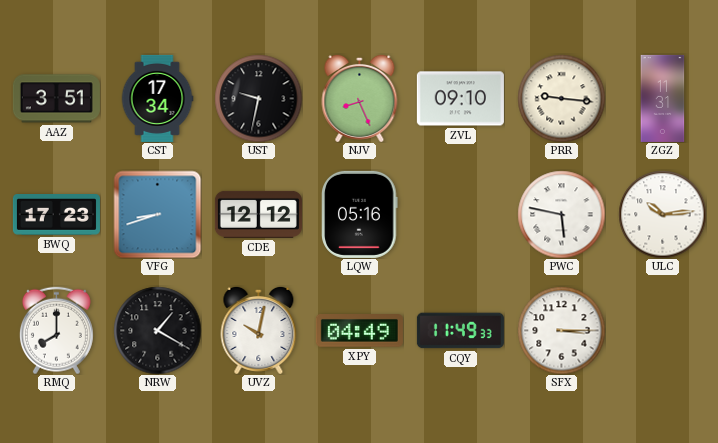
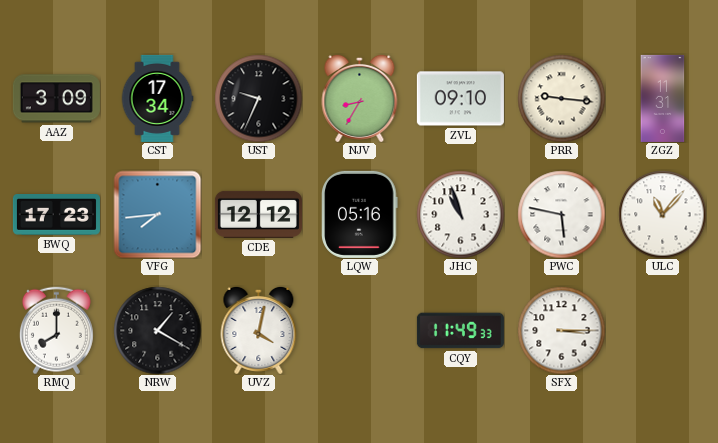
AAZ: 3:51 -> 3:09
UST: 9:32 -> 9:34
NJV: 8:26 -> 8:35
VFG: 8:42 -> 7:44
JHC: none -> 10:57
ULC: 10:14 -> 11:07
UVZ: 10:02 -> 4:02
XPY: 04:49 -> none
